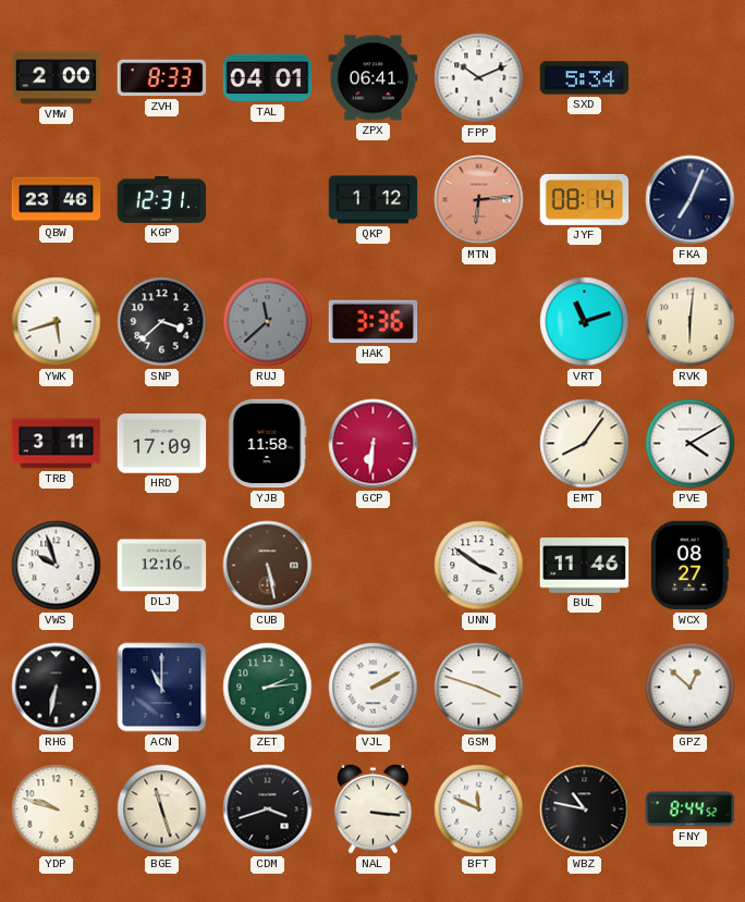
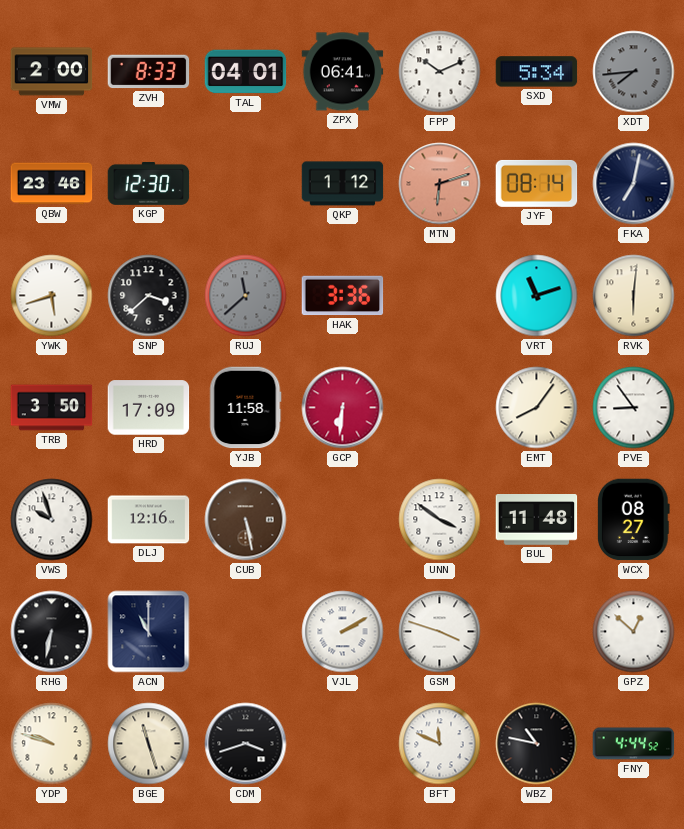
XDT: none -> 7:44
KGP: 12:31 -> 12:30
MTN: 6:14 -> 6:12
FKA: 7:04 -> 7:02
TRB: 3:11 -> 3:50
PVE: 4:10 -> 8:54
BUL: 11:46 -> 11:48
ZET: 2:14 -> none
NAL: 3:16 -> none
FNY: 8:44 -> 4:44
